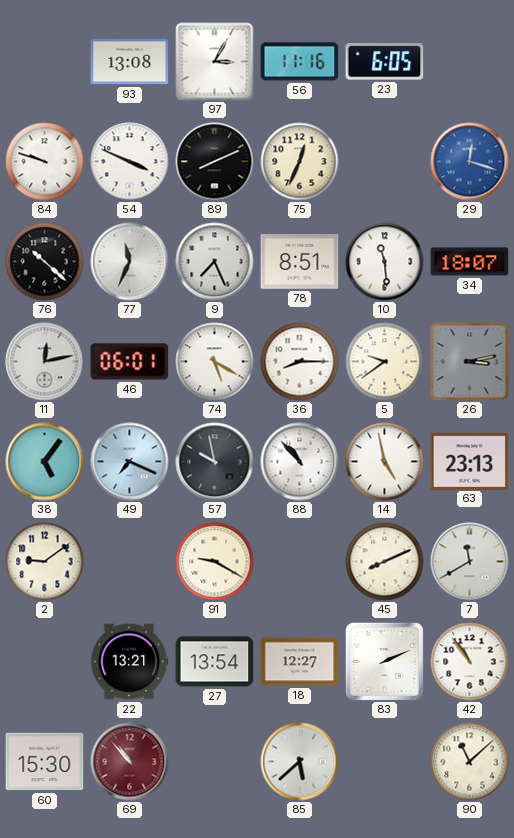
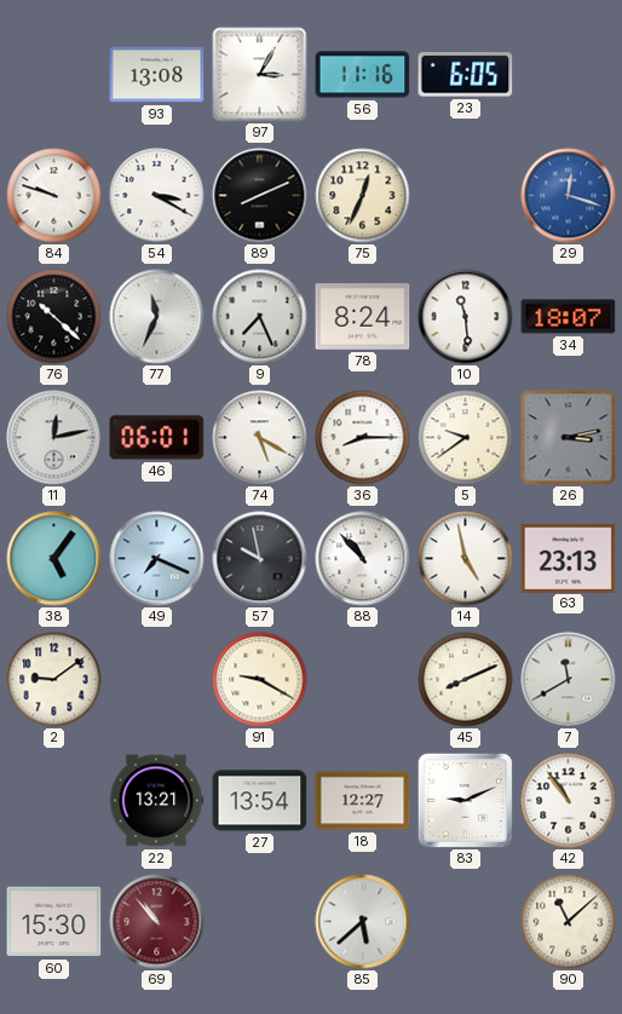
54: 3:49 -> 3:20
78: 8:51 -> 8:24
83: 2:11 -> 9:11
